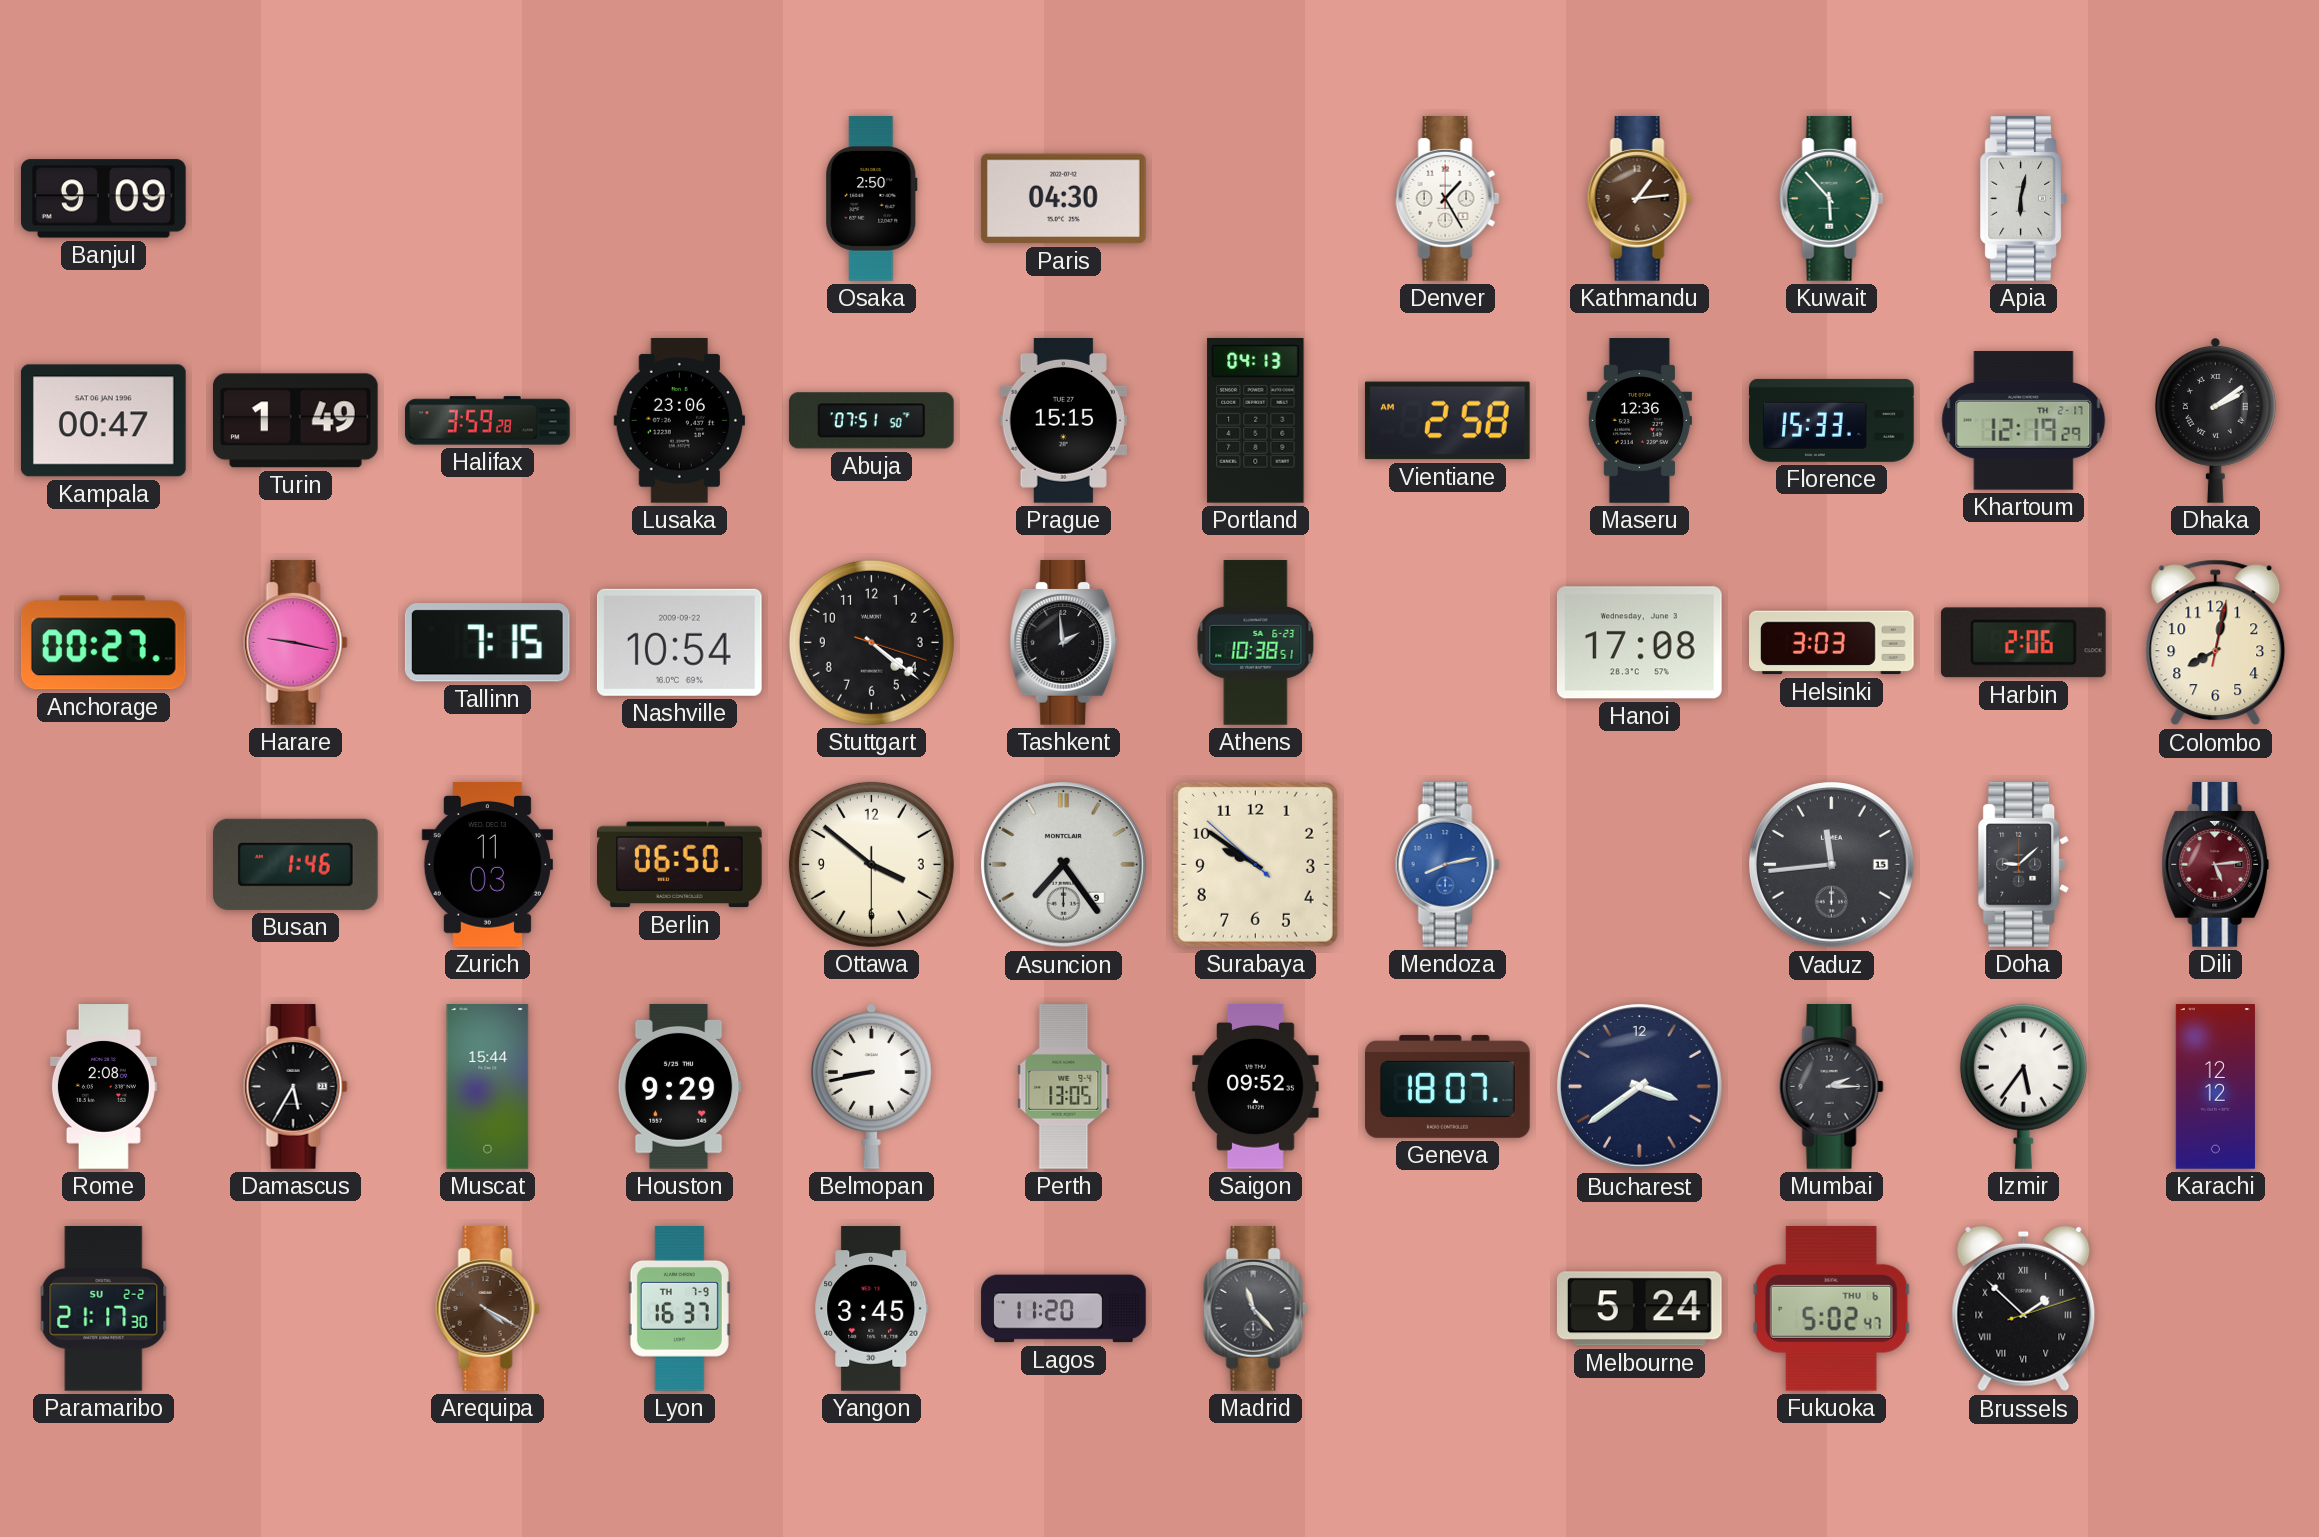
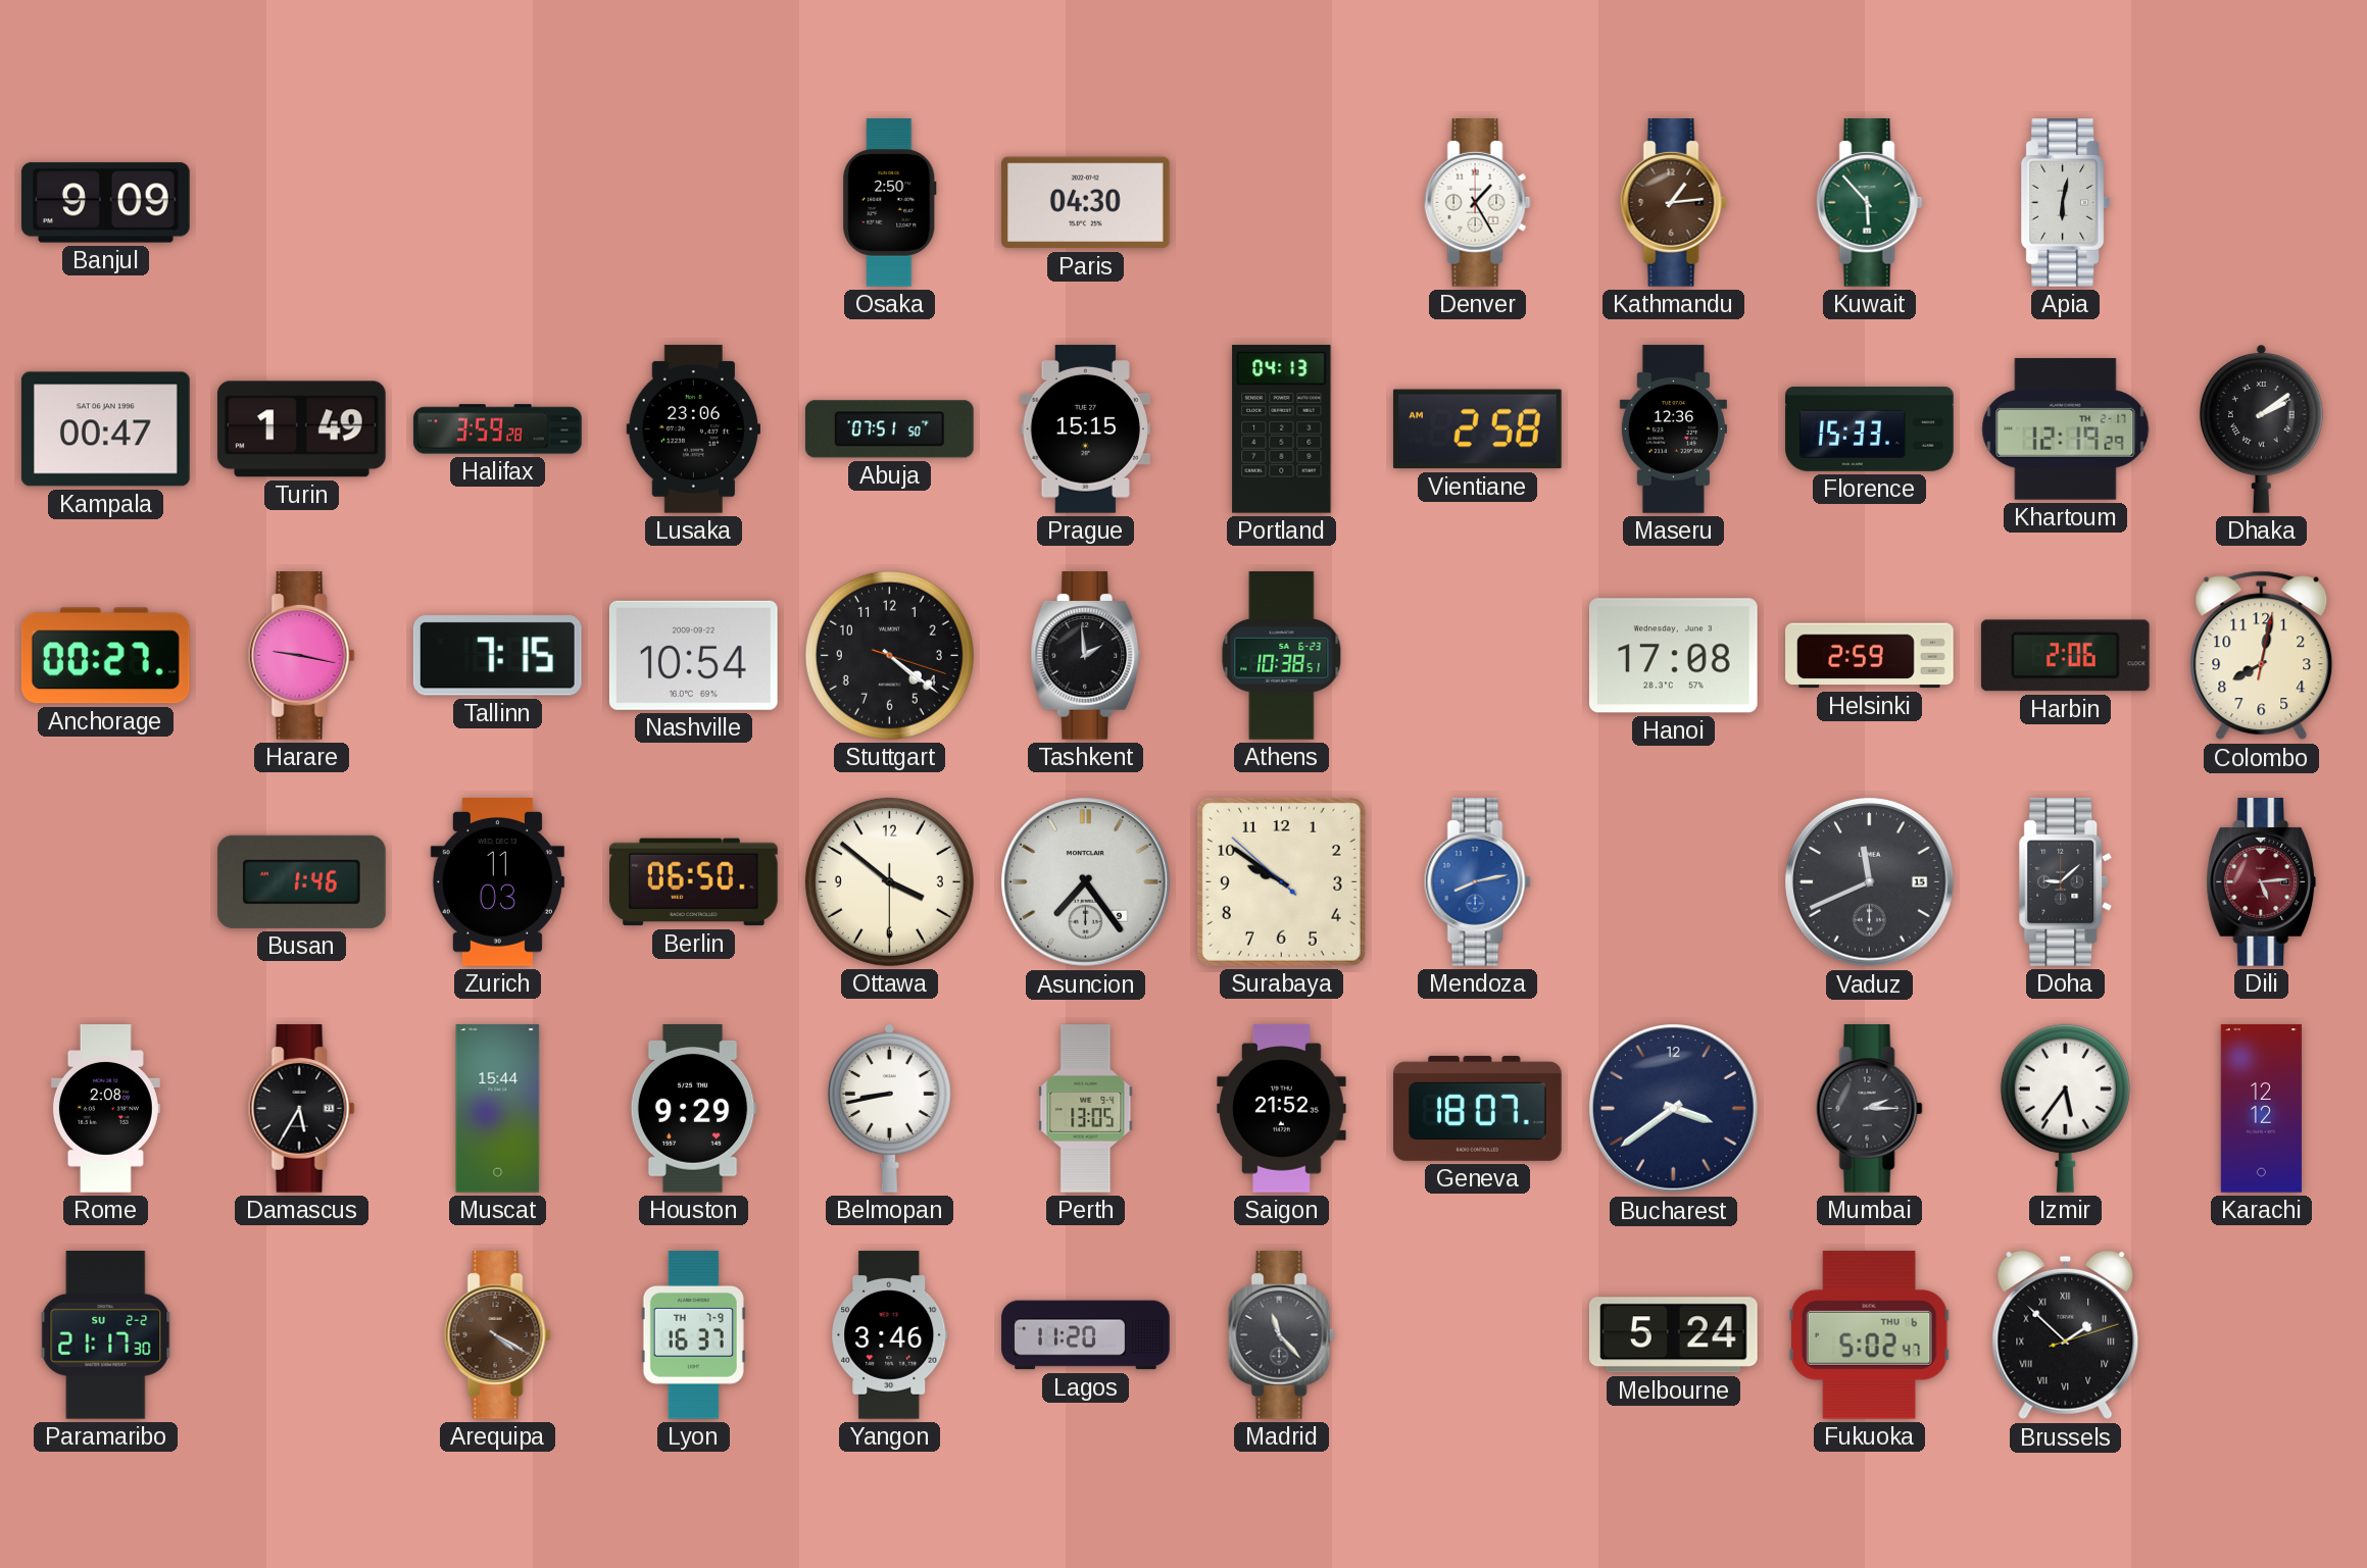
Helsinki: 3:03 -> 2:59
Vaduz: 11:44 -> 11:41
Saigon: 09:52 -> 21:52
Yangon: 3:45 -> 3:46
